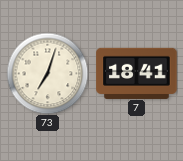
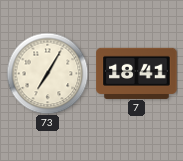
73: 7:03 -> 7:05
